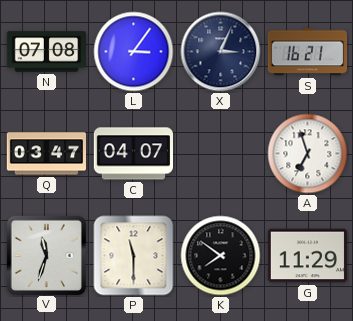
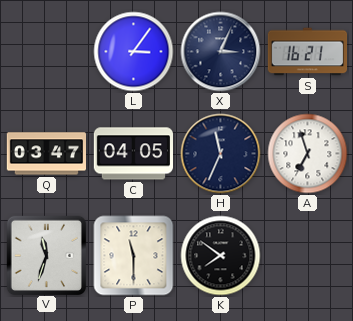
N: 07:08 -> none
C: 04:07 -> 04:05
H: none -> 11:34
G: 11:29 -> none
